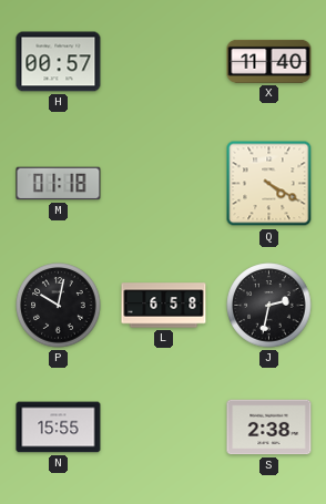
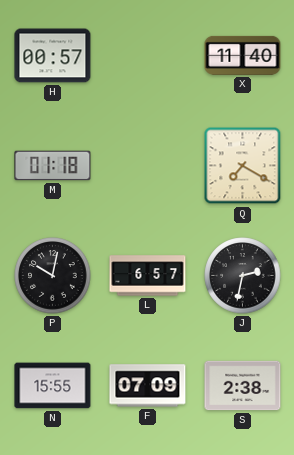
Q: 4:20 -> 7:20
L: 6:58 -> 6:57
F: none -> 07:09
